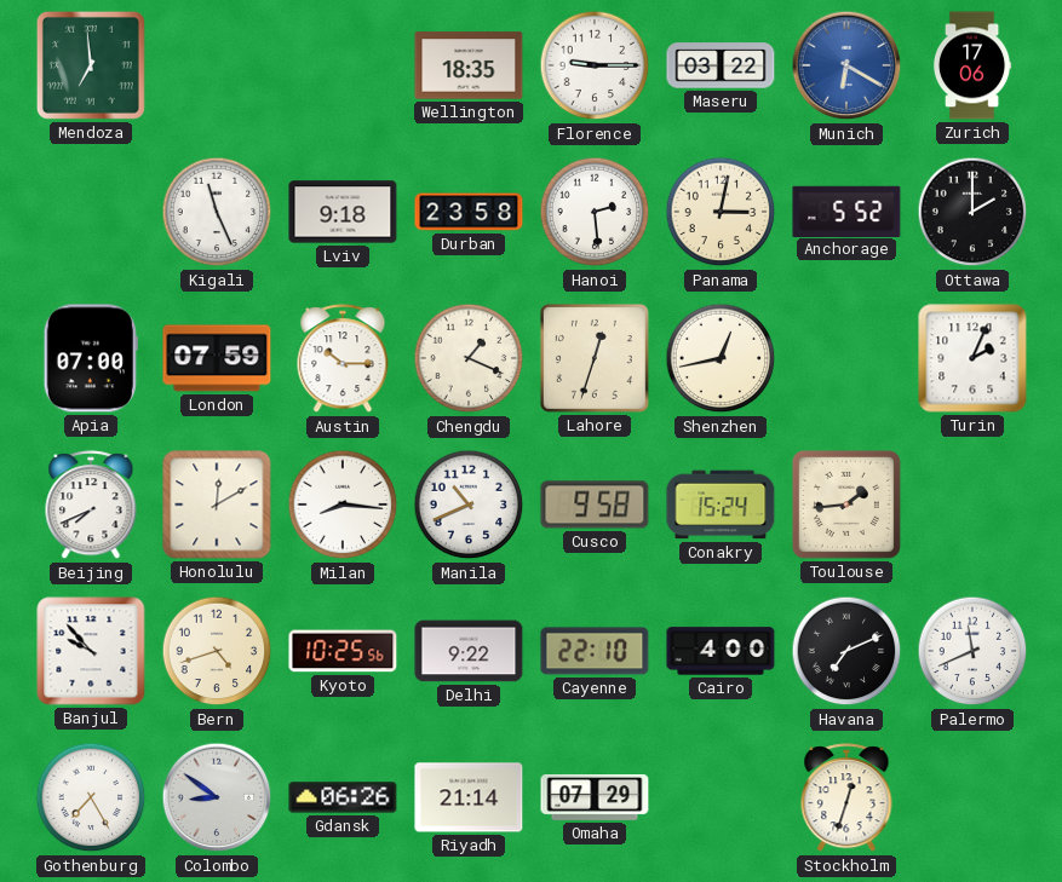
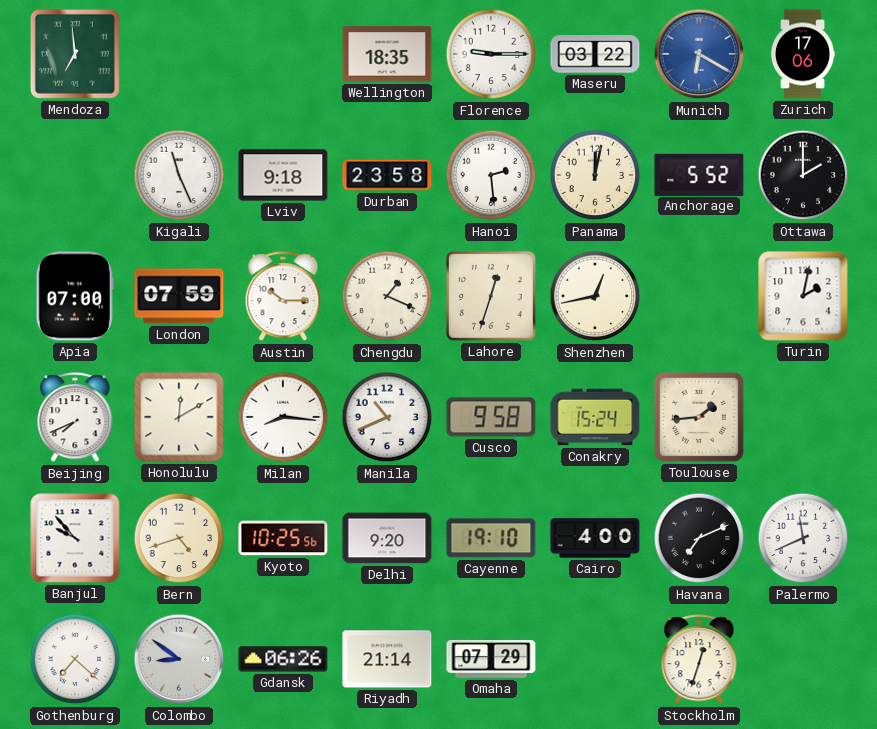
Panama: 3:02 -> 12:02
Turin: 2:04 -> 2:02
Delhi: 9:22 -> 9:20
Cayenne: 22:10 -> 19:10
Gothenburg: 7:25 -> 7:22
